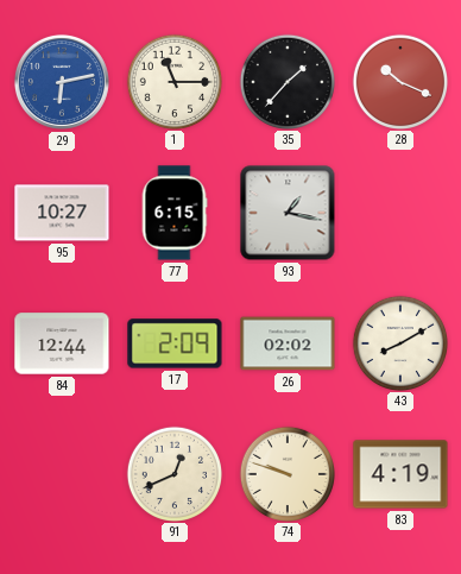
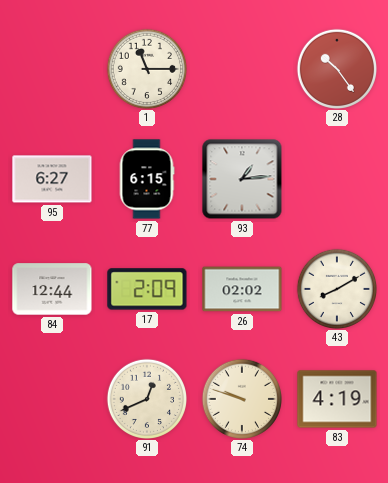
29: 6:13 -> none
35: 1:37 -> none
28: 10:19 -> 10:24
95: 10:27 -> 6:27
93: 1:17 -> 1:14
